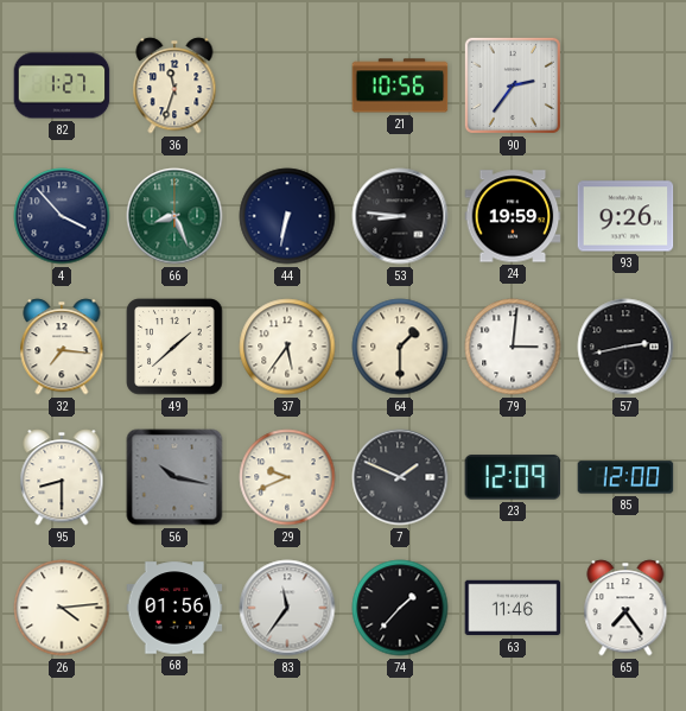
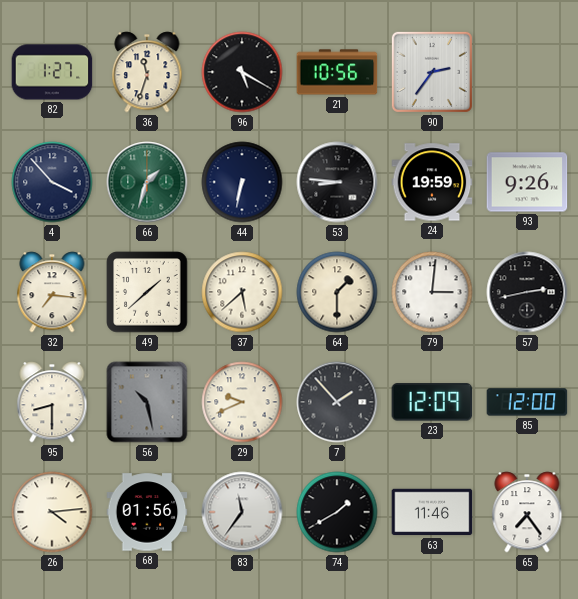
96: none -> 5:20
66: 8:26 -> 1:33
37: 5:36 -> 5:38
56: 10:17 -> 10:28
7: 1:49 -> 1:53
74: 1:37 -> 1:40
